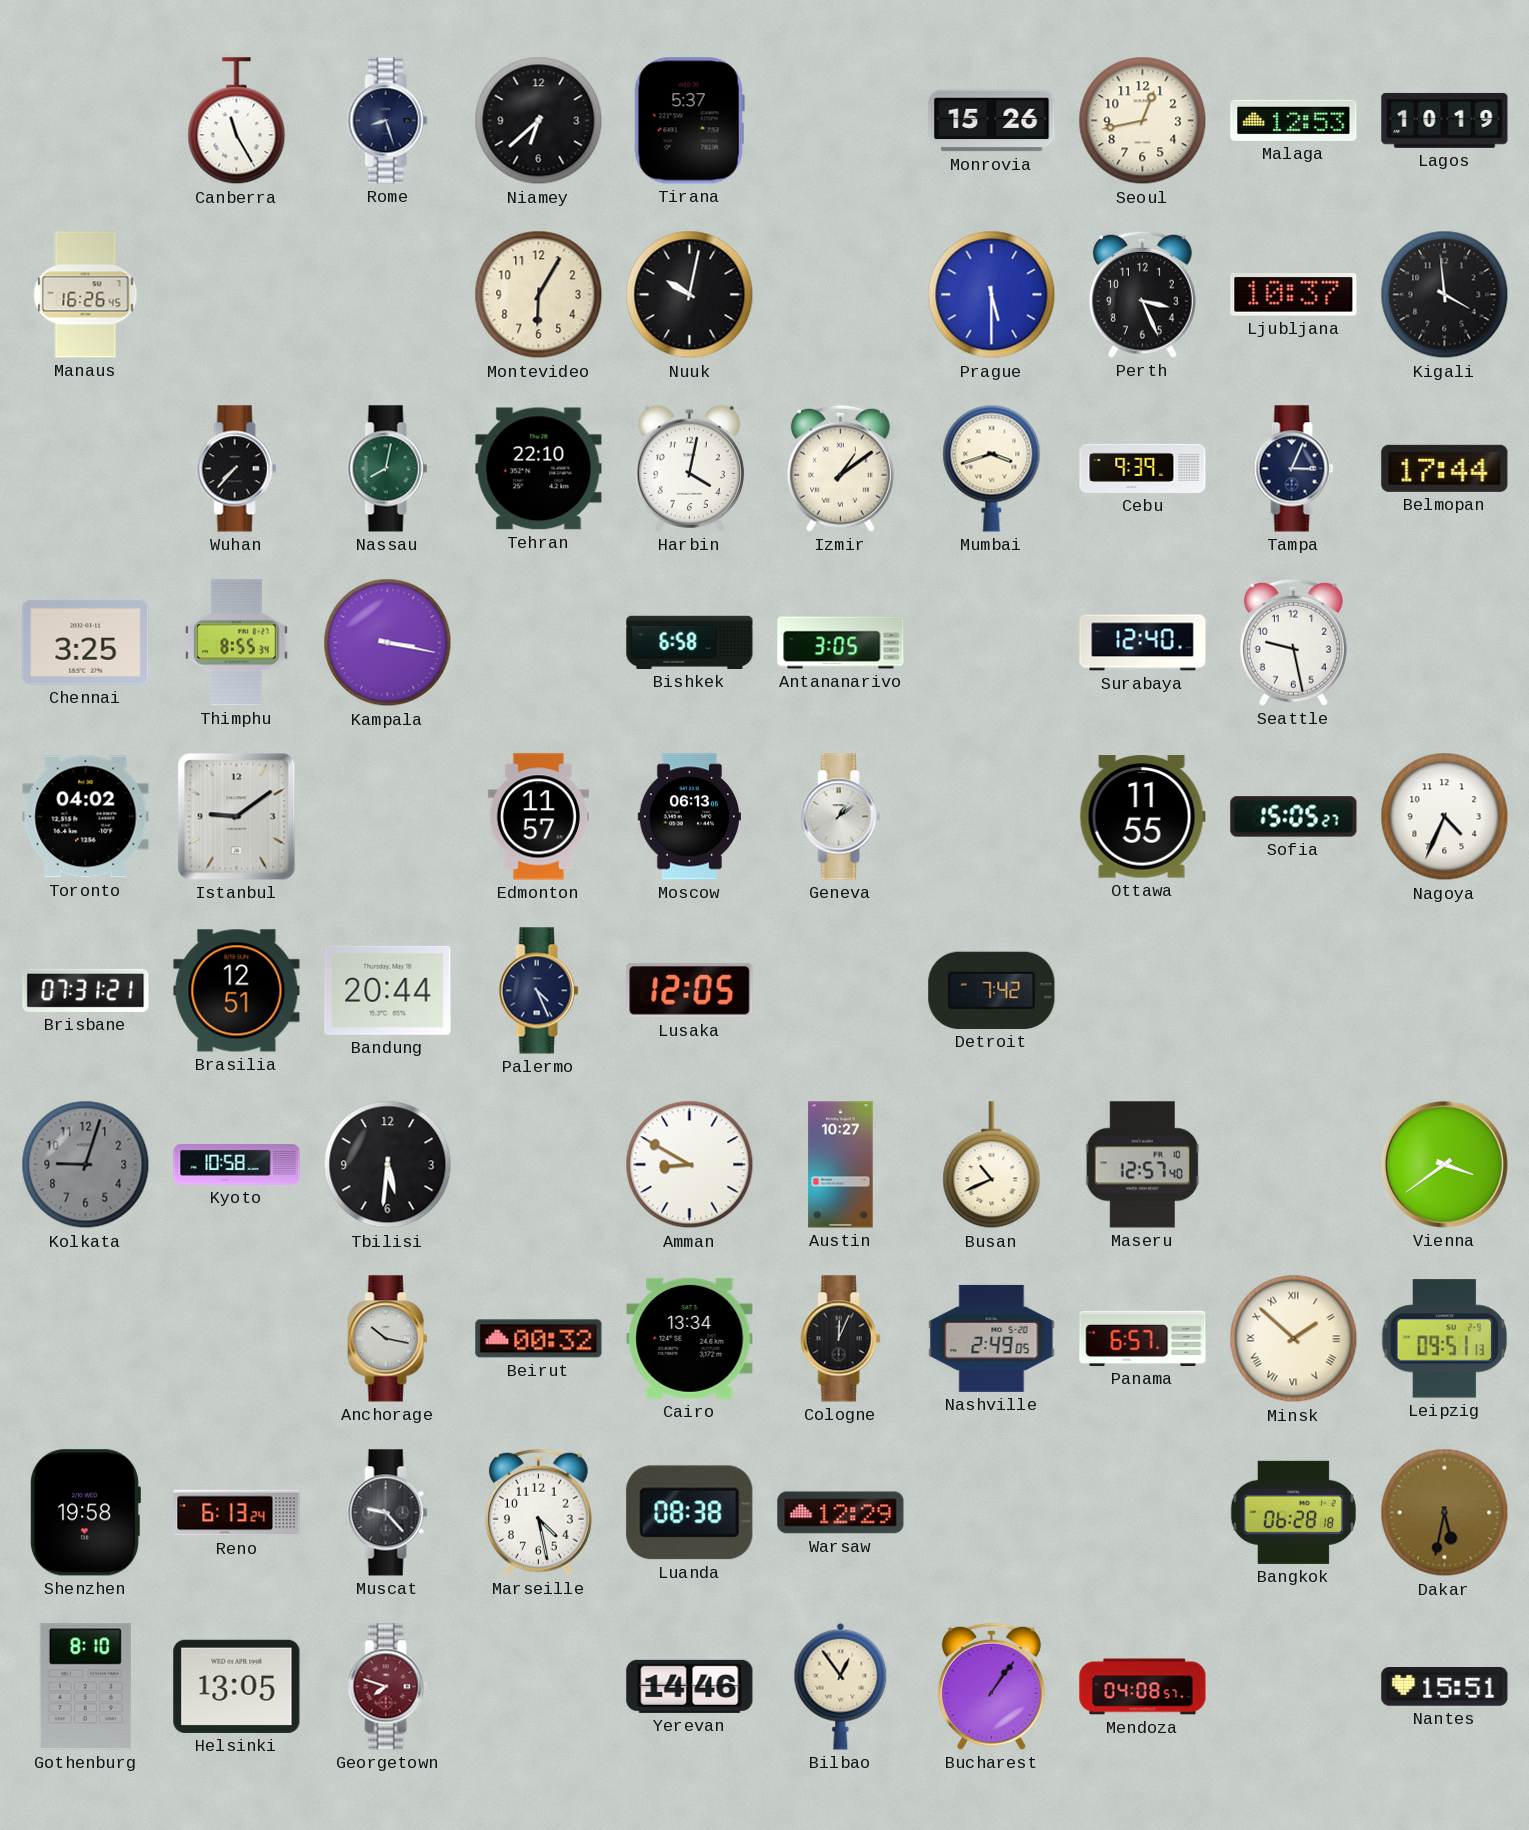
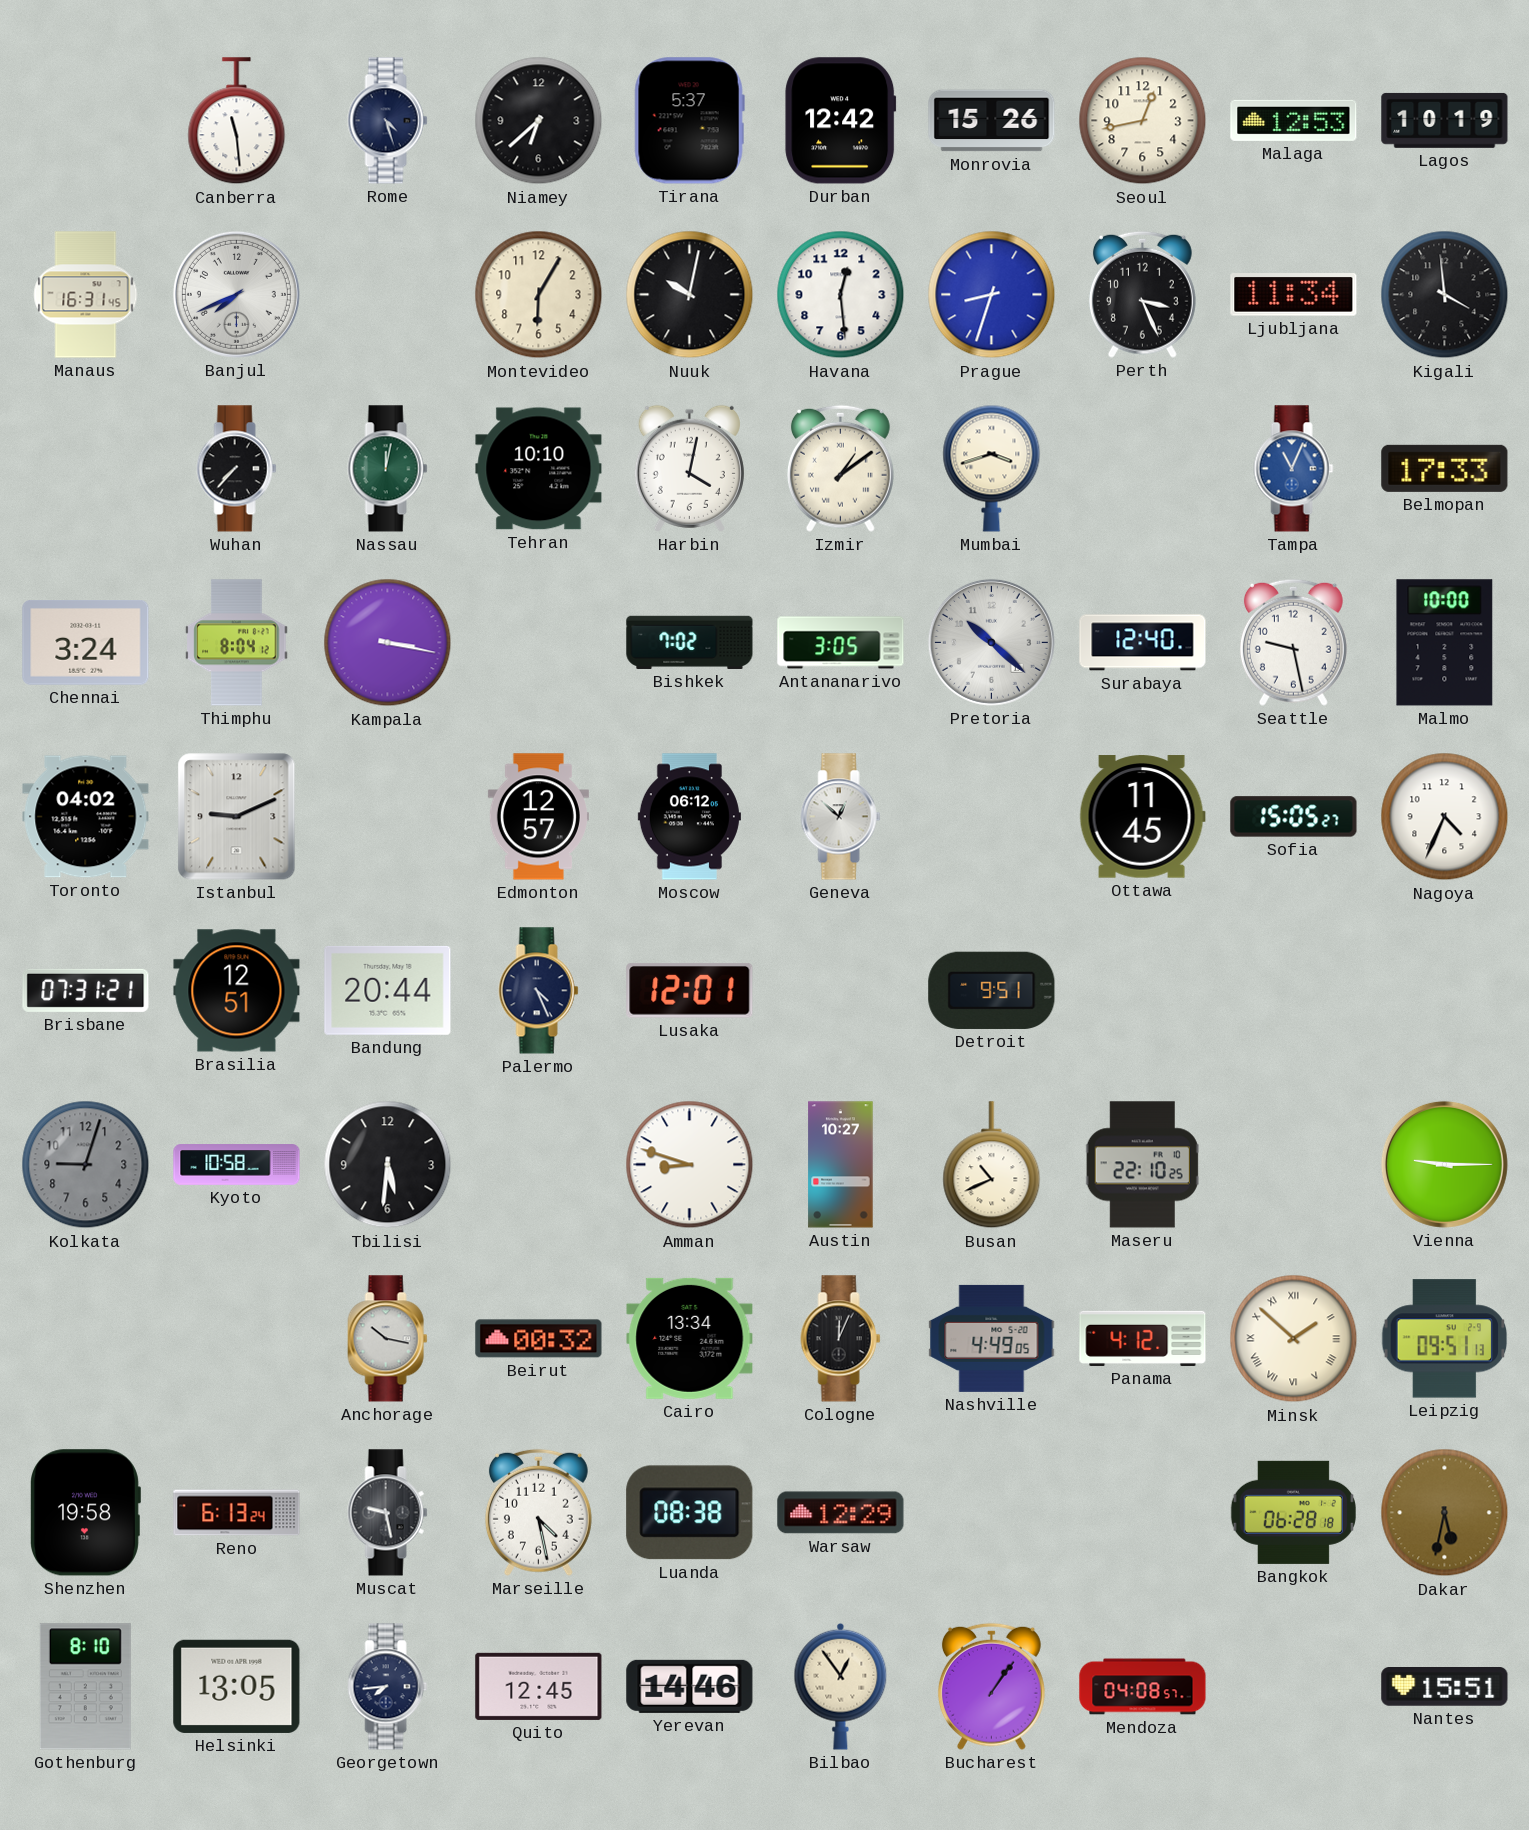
Canberra: 11:25 -> 11:29
Rome: 8:27 -> 4:27
Durban: none -> 12:42
Manaus: 16:26 -> 16:31
Banjul: none -> 7:41
Havana: none -> 12:29
Prague: 5:30 -> 8:33
Ljubljana: 10:37 -> 11:34
Nassau: 8:02 -> 12:02
Tehran: 22:10 -> 10:10
Cebu: 9:39 -> none
Tampa: 3:04 -> 11:04
Tampa dial: navy -> blue
Belmopan: 17:44 -> 17:33
Chennai: 3:25 -> 3:24
Thimphu: 8:55 -> 8:04
Bishkek: 6:58 -> 7:02
Pretoria: none -> 10:22
Malmo: none -> 10:00
Istanbul: 9:09 -> 9:11
Edmonton: 11:57 -> 12:57
Moscow: 06:13 -> 06:12
Geneva: 1:09 -> 12:52
Ottawa: 11:55 -> 11:45
Lusaka: 12:05 -> 12:01
Detroit: 7:42 -> 9:51
Amman: 8:50 -> 8:48
Maseru: 12:57 -> 22:10
Vienna: 3:39 -> 9:15
Nashville: 2:49 -> 4:49
Panama: 6:57 -> 4:12
Muscat: 9:23 -> 9:28
Georgetown: 7:48 -> 7:44
Georgetown dial: burgundy -> navy
Quito: none -> 12:45
